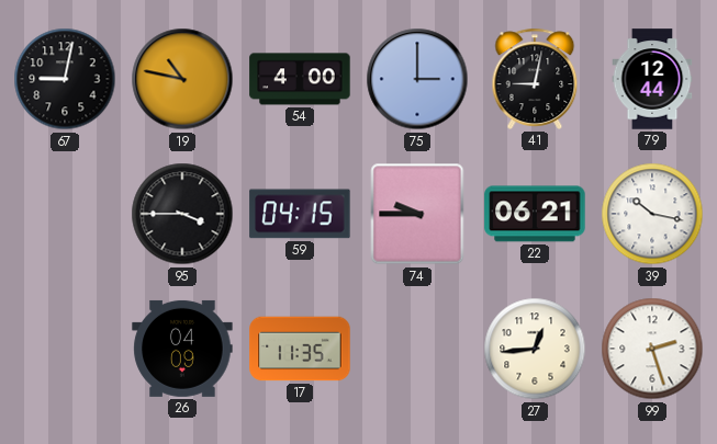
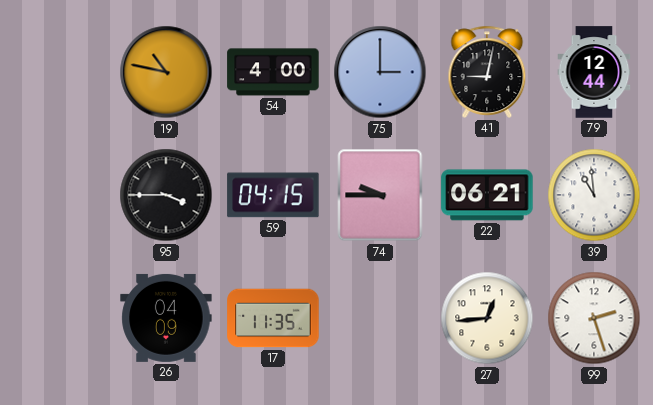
67: 9:02 -> none
39: 10:17 -> 10:59
